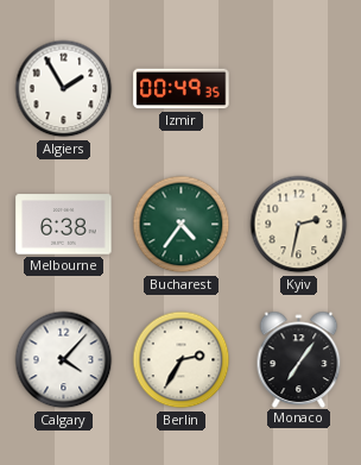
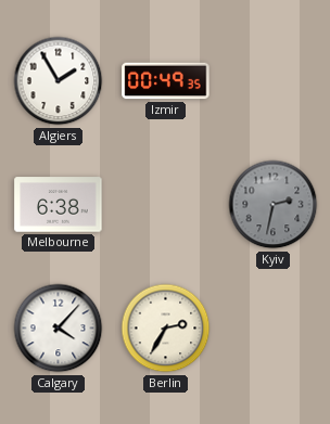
Bucharest: 4:36 -> none
Kyiv dial: cream -> grey
Monaco: 7:06 -> none
